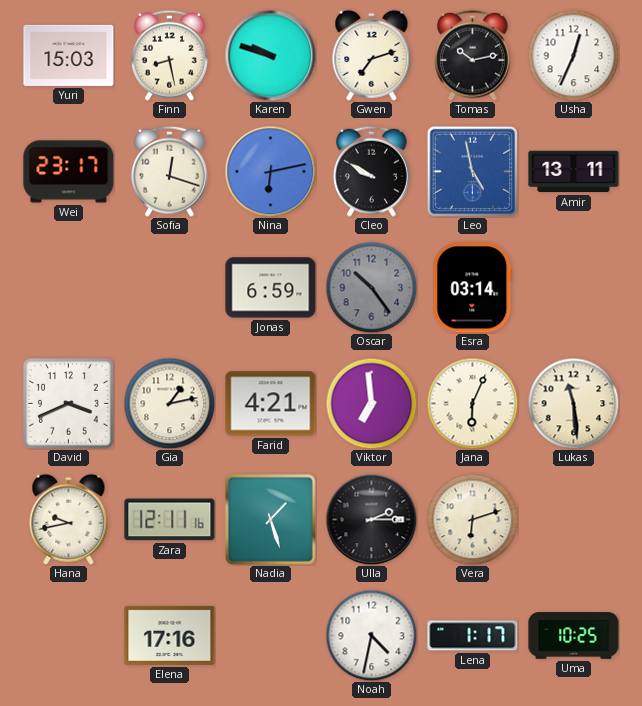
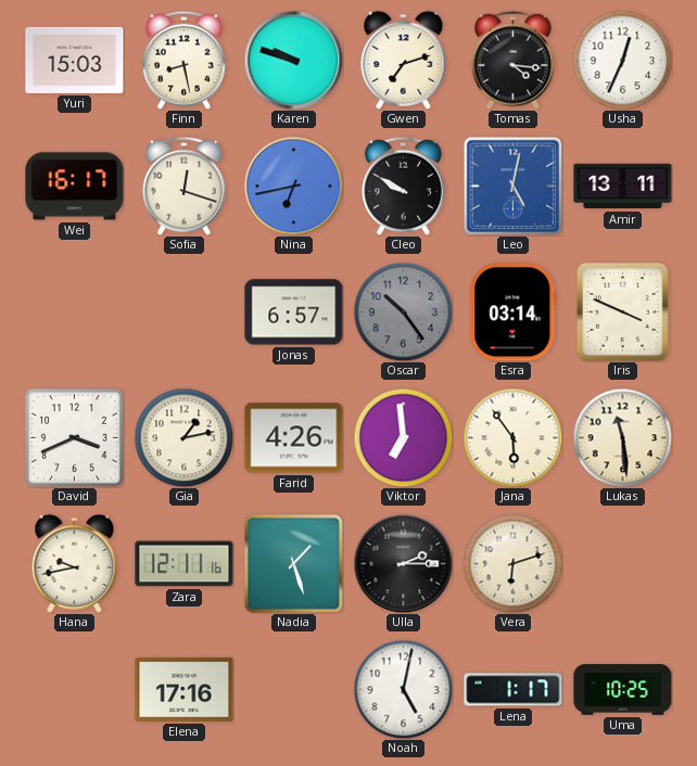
Tomas: 10:13 -> 4:16
Wei: 23:17 -> 16:17
Nina: 6:13 -> 6:43
Leo: 4:58 -> 5:02
Jonas: 6:59 -> 6:57
Iris: none -> 3:49
Farid: 4:21 -> 4:26
Jana: 6:04 -> 5:54
Noah: 4:32 -> 5:02
